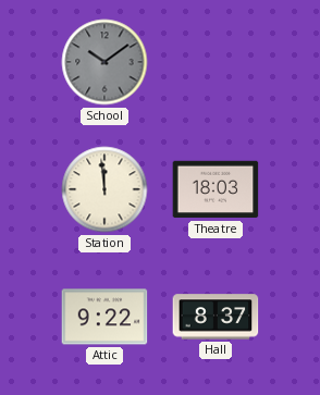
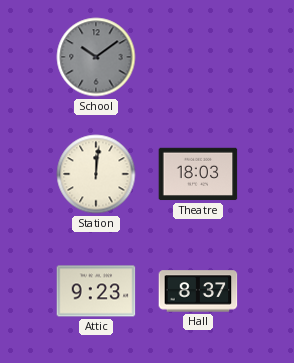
Station: 11:59 -> 12:01
Attic: 9:22 -> 9:23
